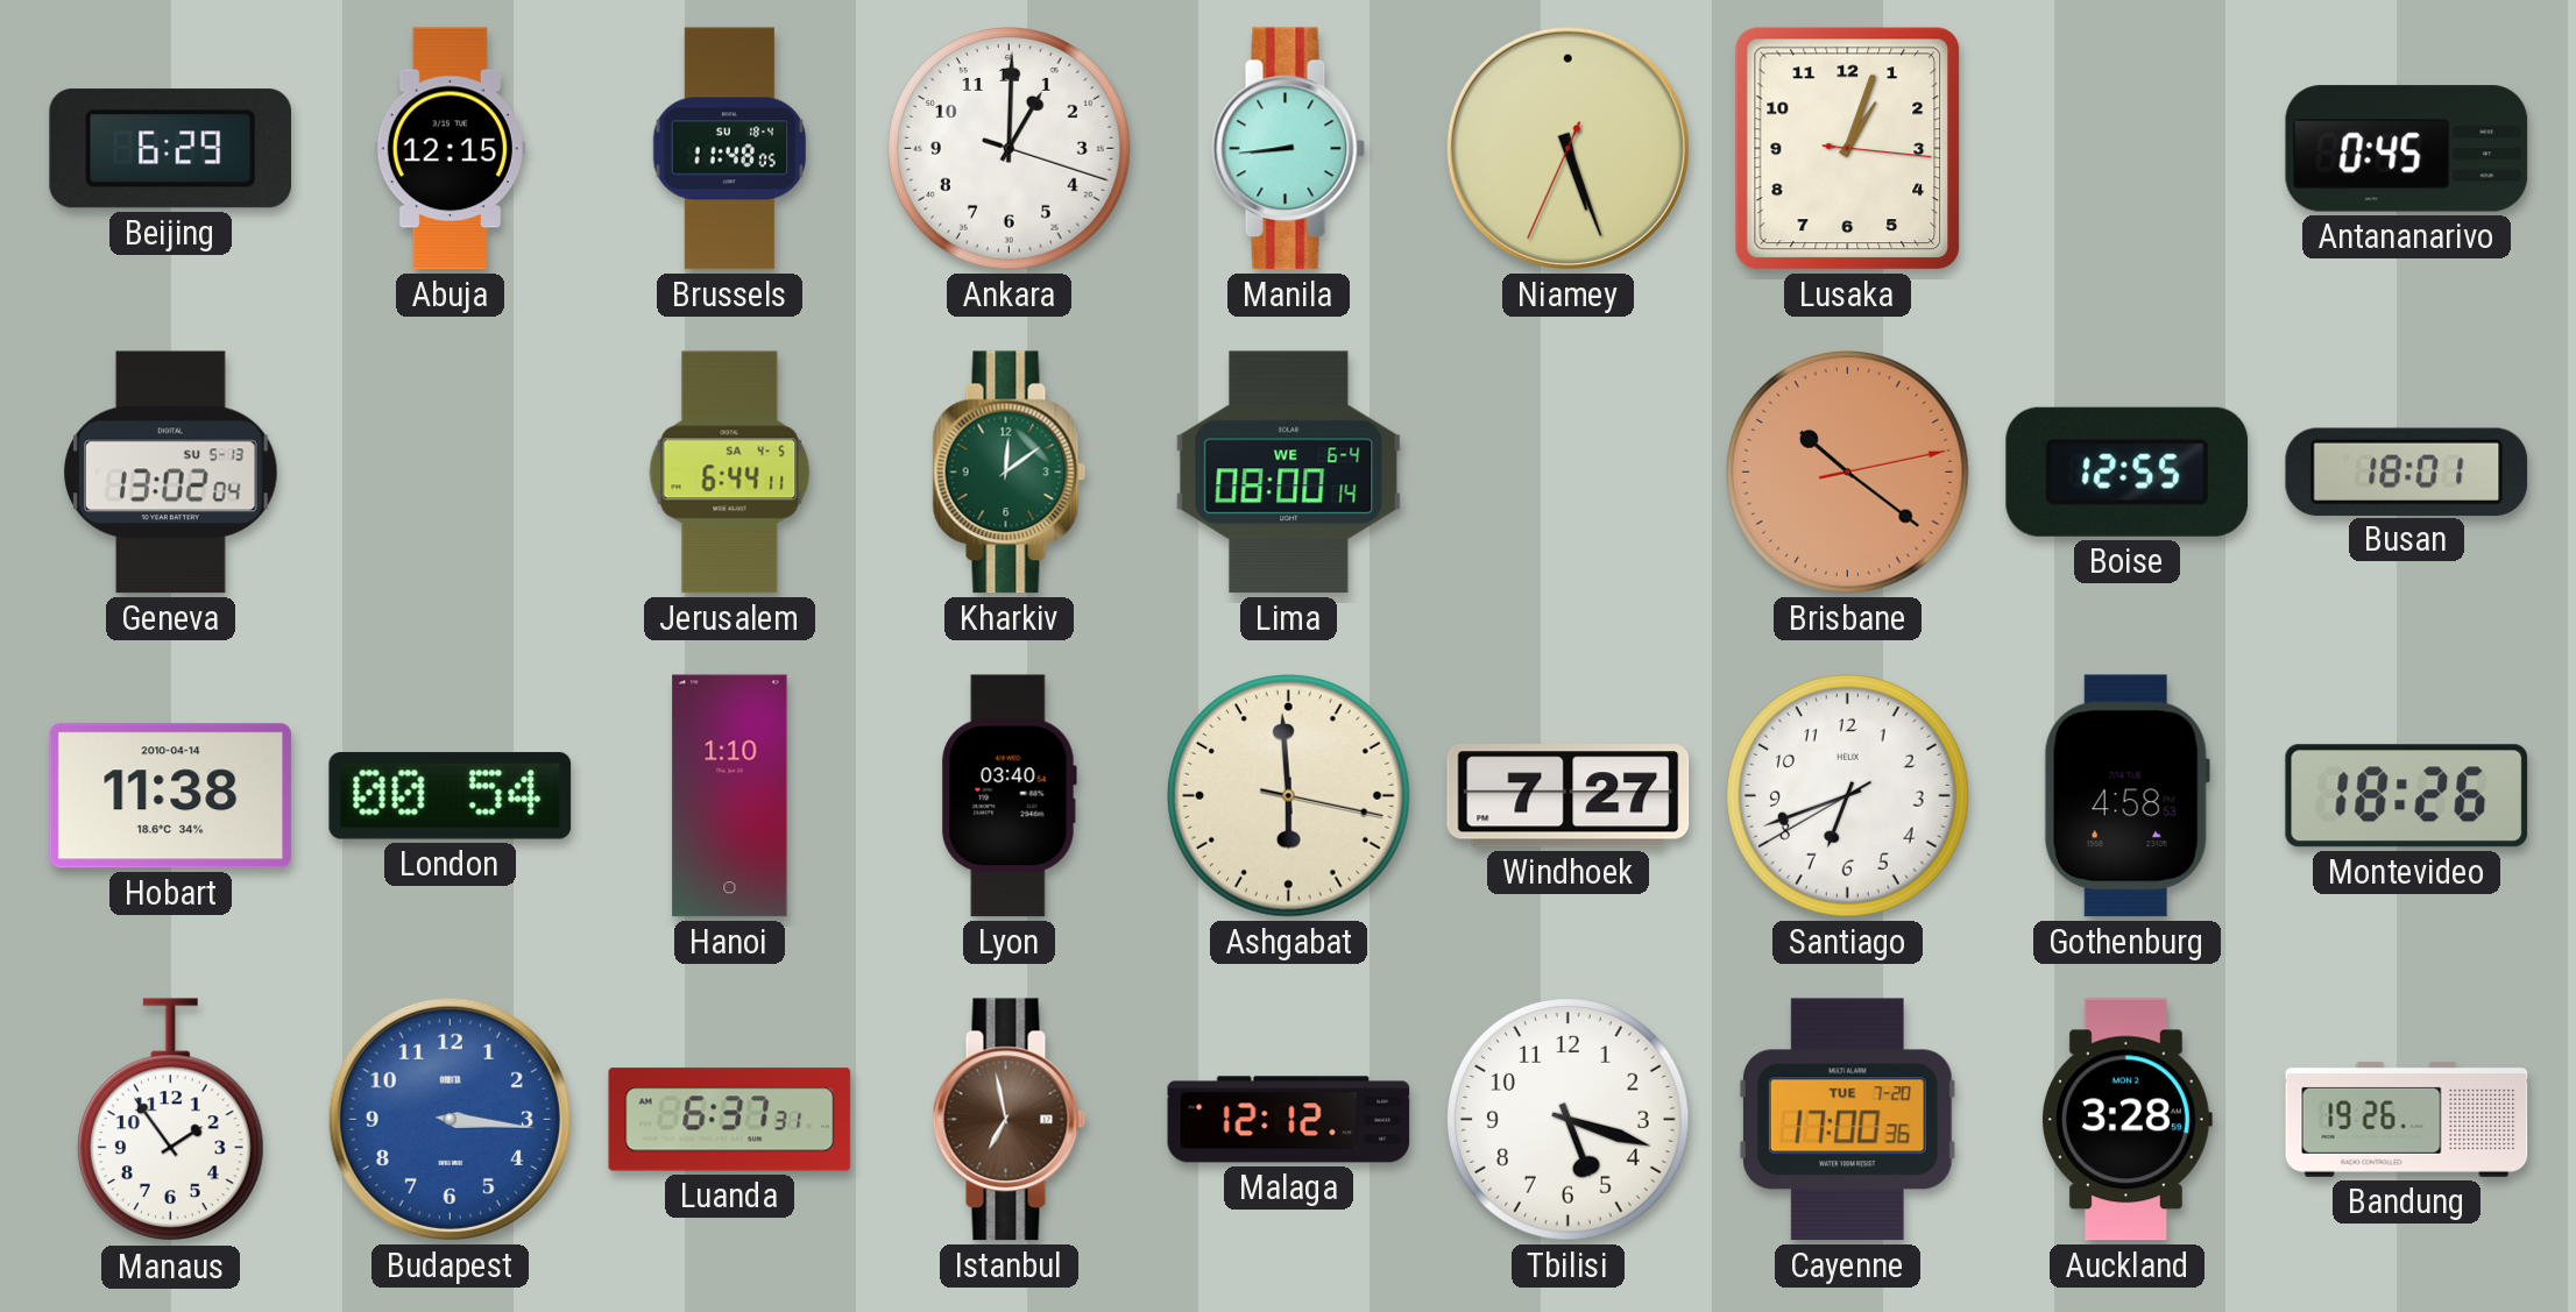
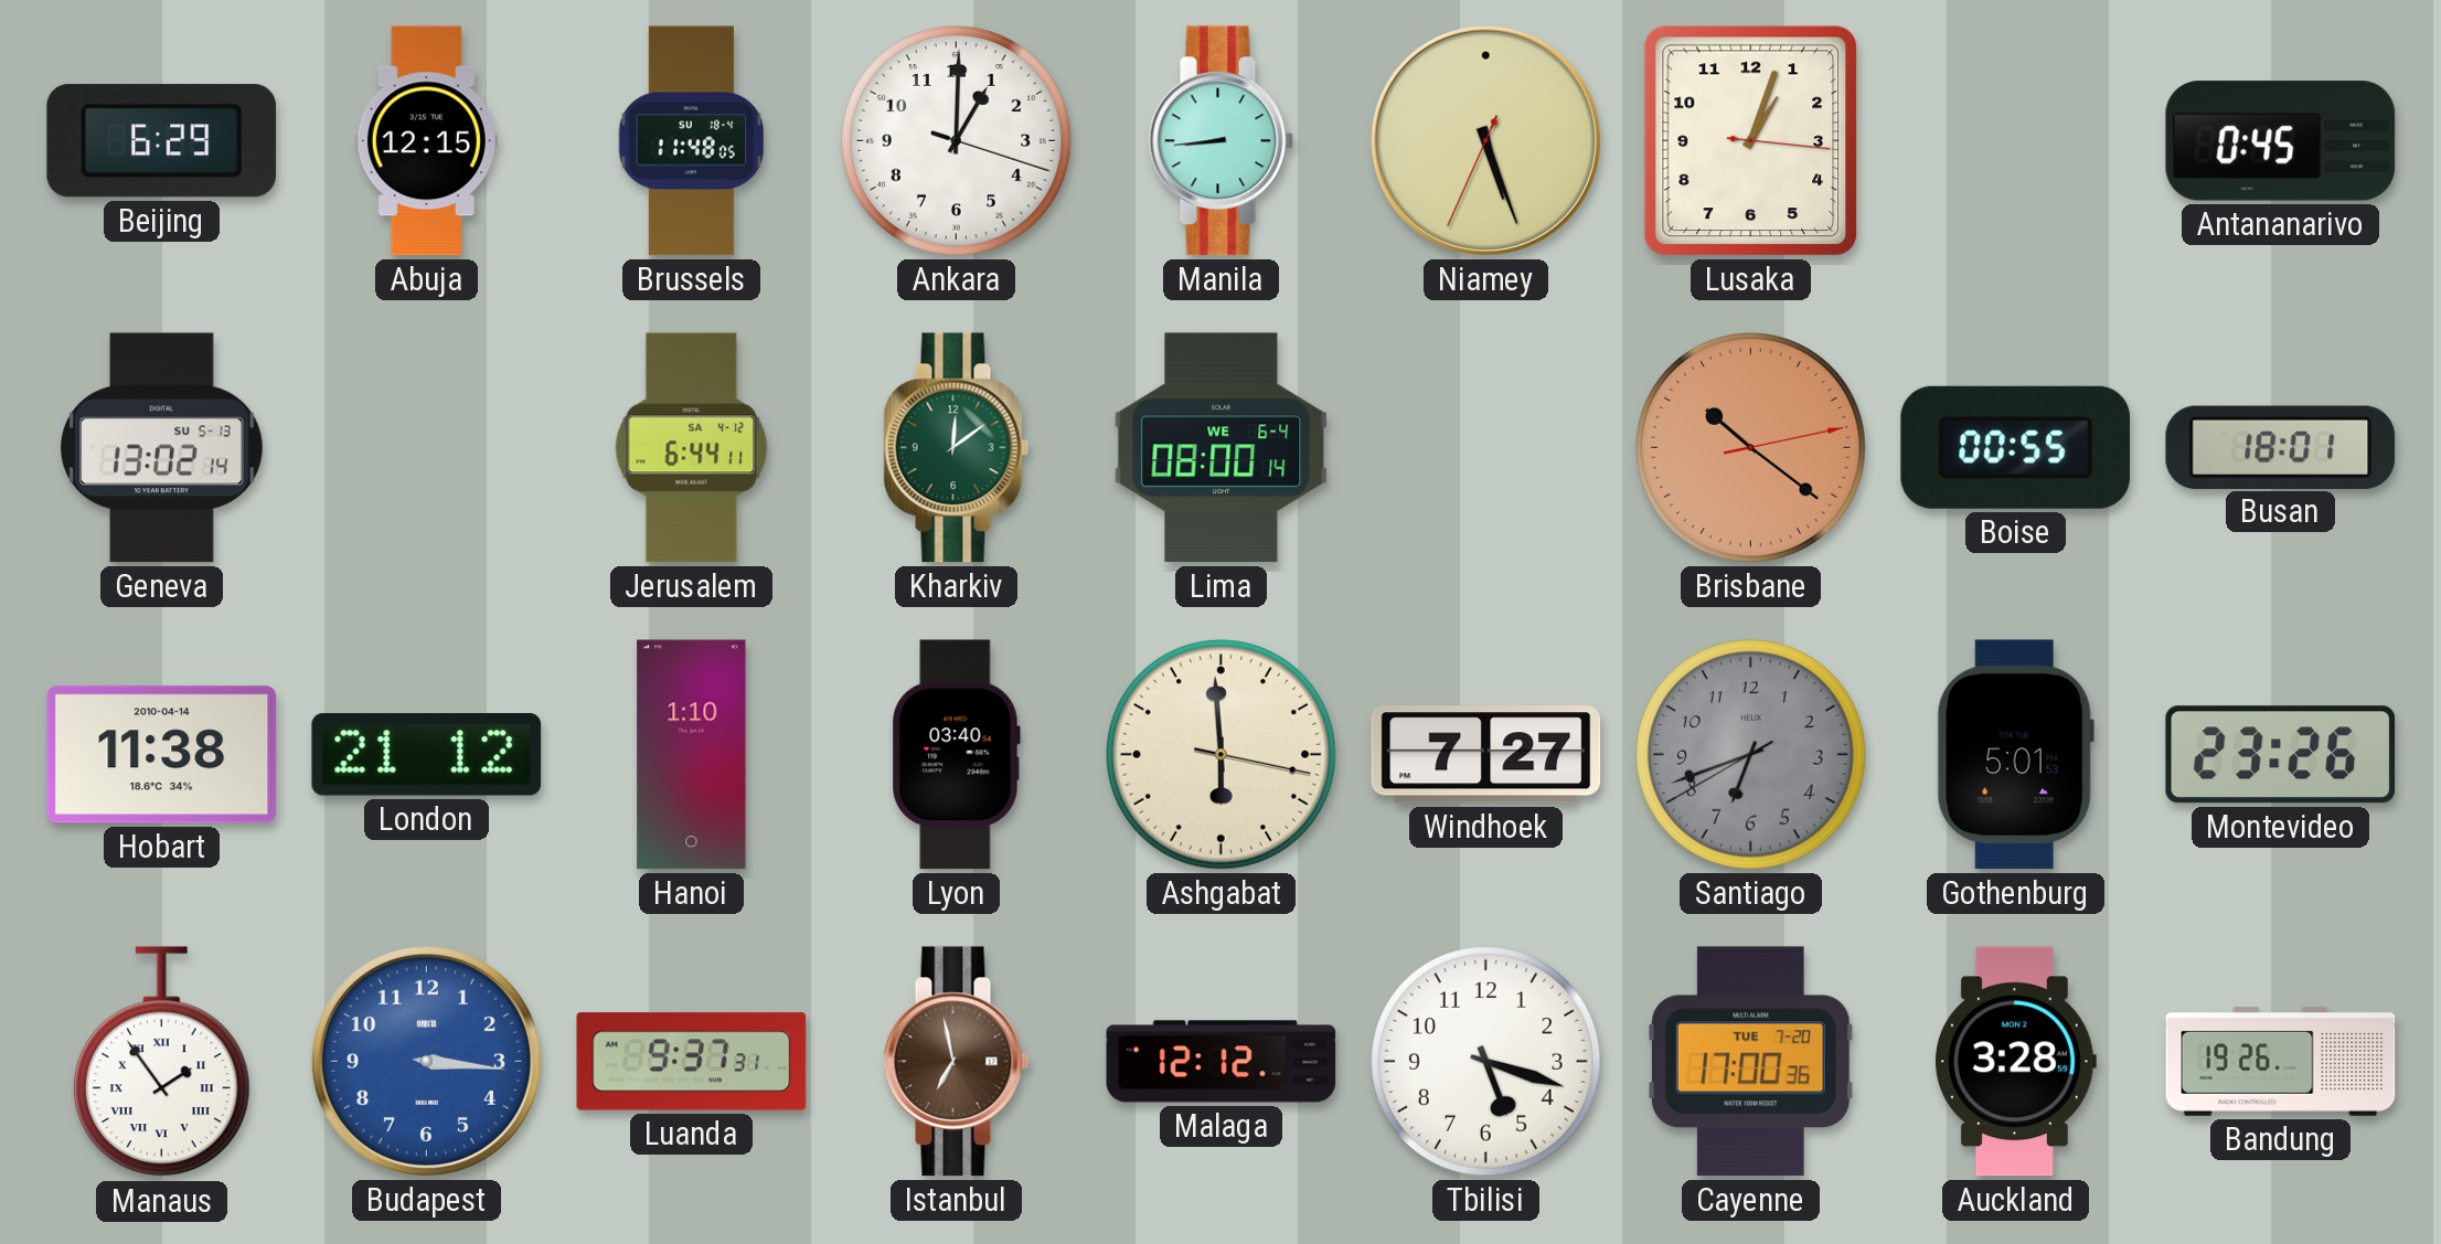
Geneva: 13:02:04 -> 13:02:14
Jerusalem date: SA 4-5 -> SA 4-12
Boise: 12:55 -> 00:55
London: 00:54 -> 21:12
Santiago dial: white -> grey
Gothenburg: 4:58 -> 5:01
Montevideo: 18:26 -> 23:26
Manaus numerals: Arabic -> Roman
Luanda: 6:37 -> 9:37
